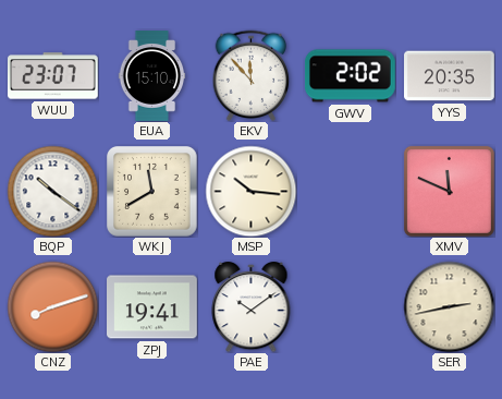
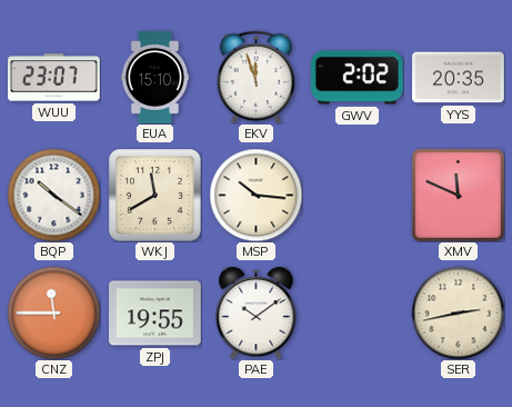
EKV: 11:53 -> 11:57
CNZ: 8:12 -> 11:45
ZPJ: 19:41 -> 19:55
